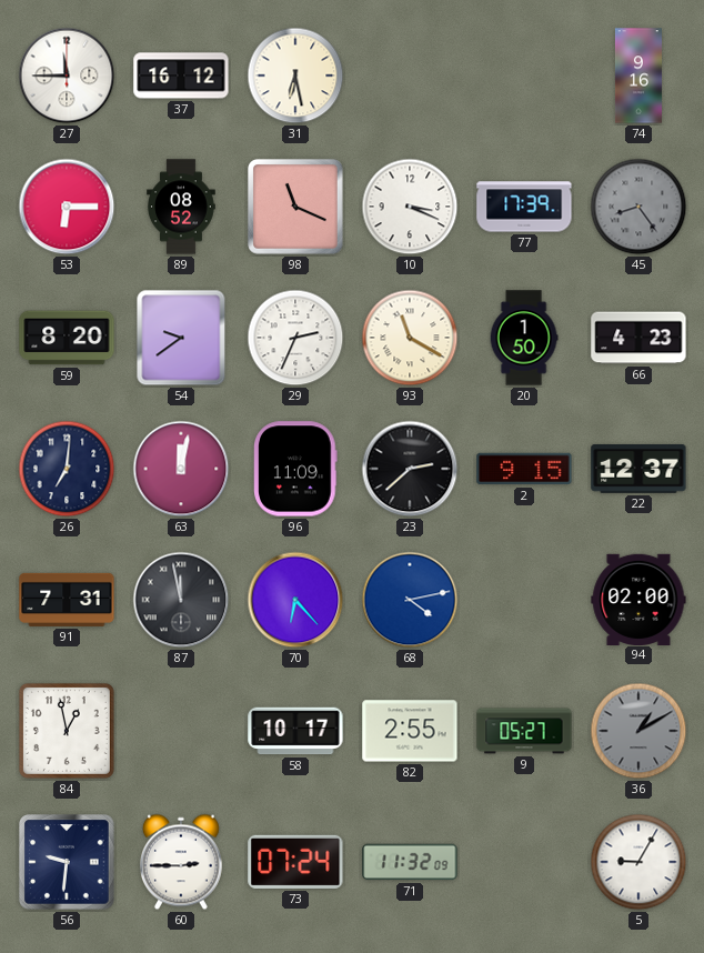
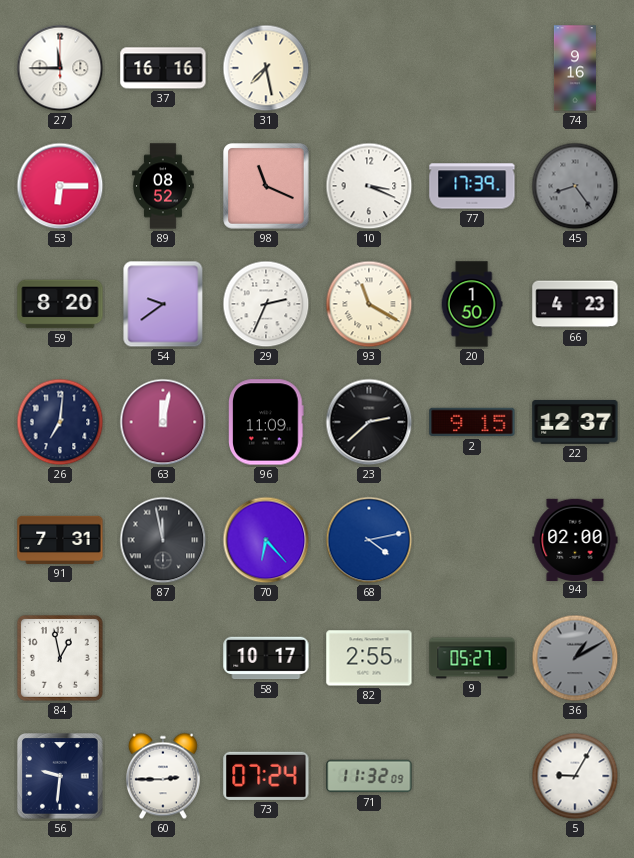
37: 16:12 -> 16:16
31: 6:28 -> 7:28
